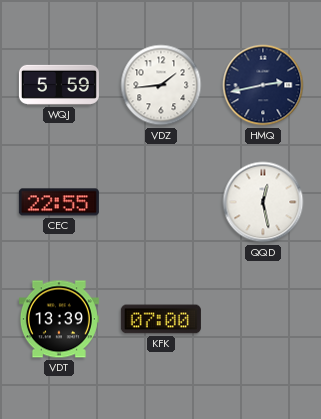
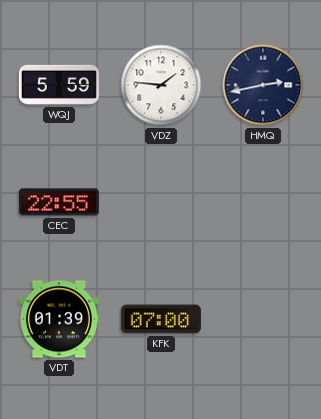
VDZ: 1:44 -> 1:46
QQD: 12:28 -> none
VDT: 13:39 -> 01:39
